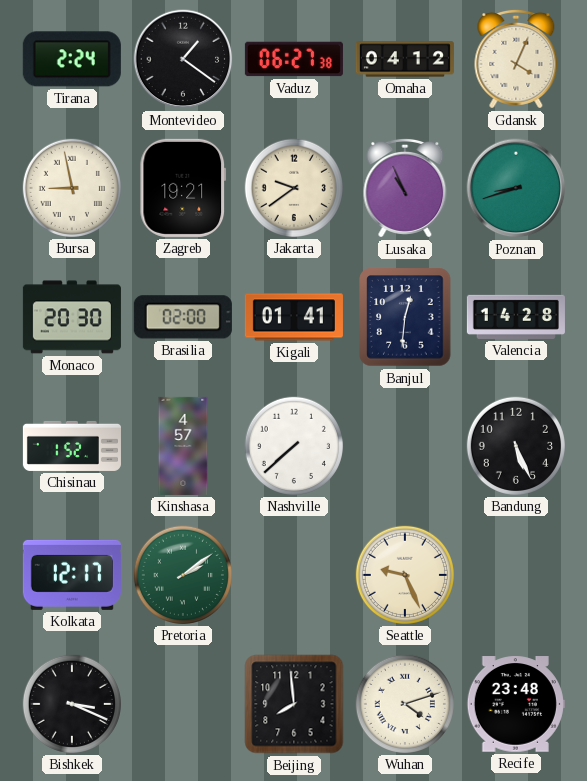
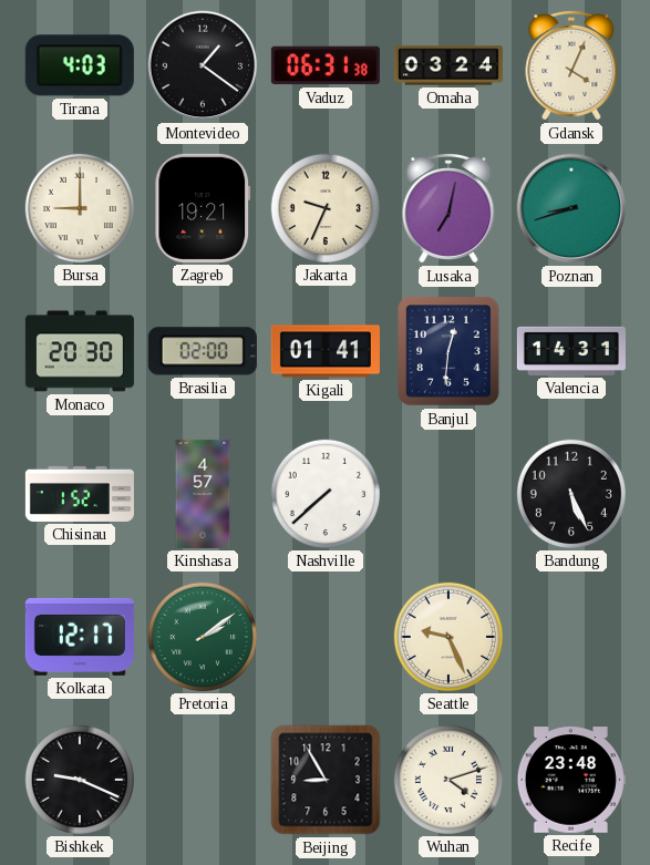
Tirana: 2:24 -> 4:03
Vaduz: 06:27 -> 06:31
Omaha: 04:12 -> 03:24
Bursa: 8:58 -> 9:00
Jakarta: 9:39 -> 9:34
Lusaka: 10:56 -> 7:02
Valencia: 14:28 -> 14:31
Bishkek: 3:19 -> 9:19
Beijing: 7:59 -> 8:55
